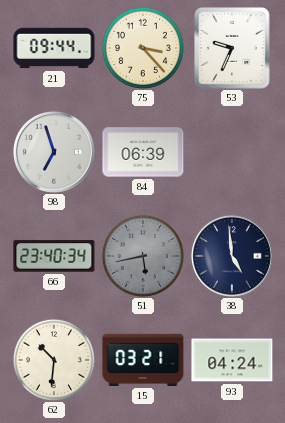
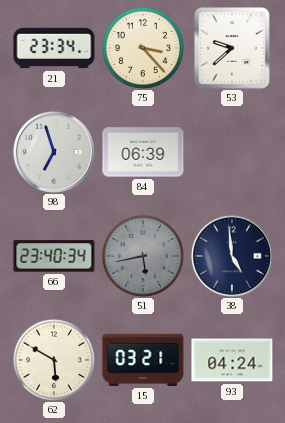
21: 09:44 -> 23:34
53: 9:34 -> 9:38
62: 10:31 -> 5:50
